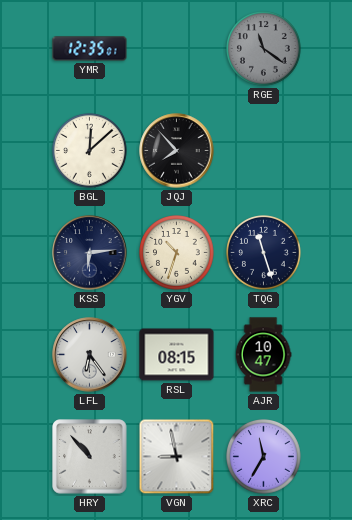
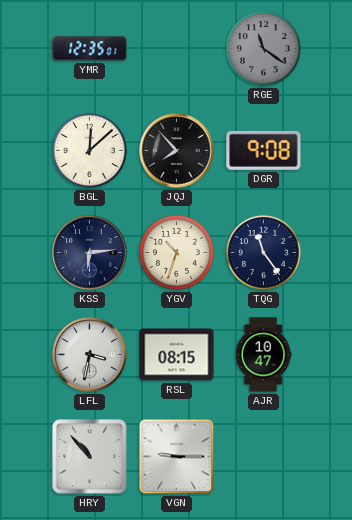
DGR: none -> 9:08
TQG: 11:27 -> 11:24
LFL: 6:24 -> 3:32
VGN: 8:58 -> 9:15
XRC: 11:35 -> none
